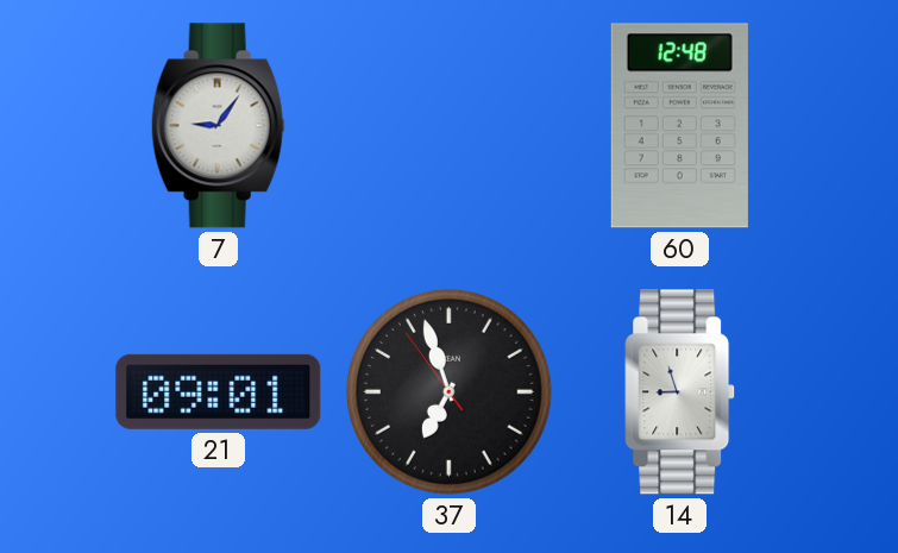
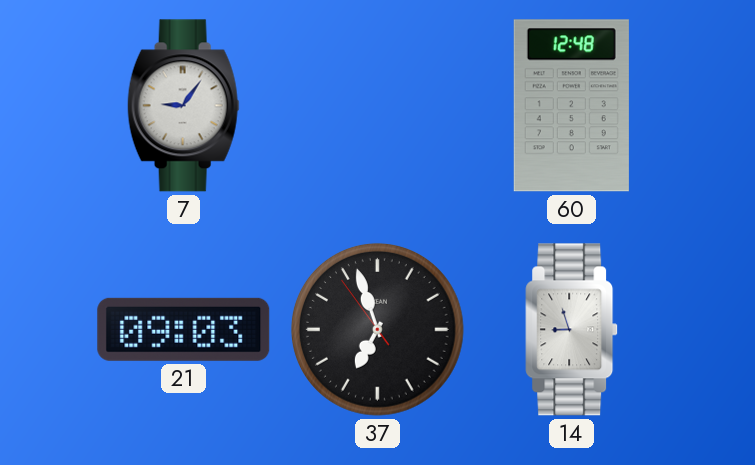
21: 09:01 -> 09:03
